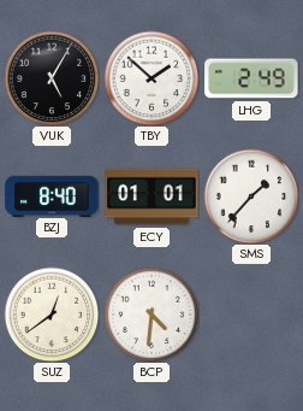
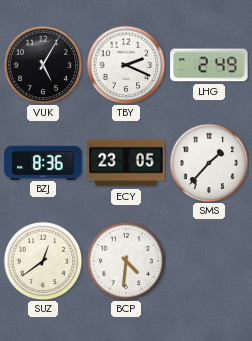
TBY: 1:52 -> 2:19
BZJ: 8:40 -> 8:36
ECY: 01:01 -> 23:05
